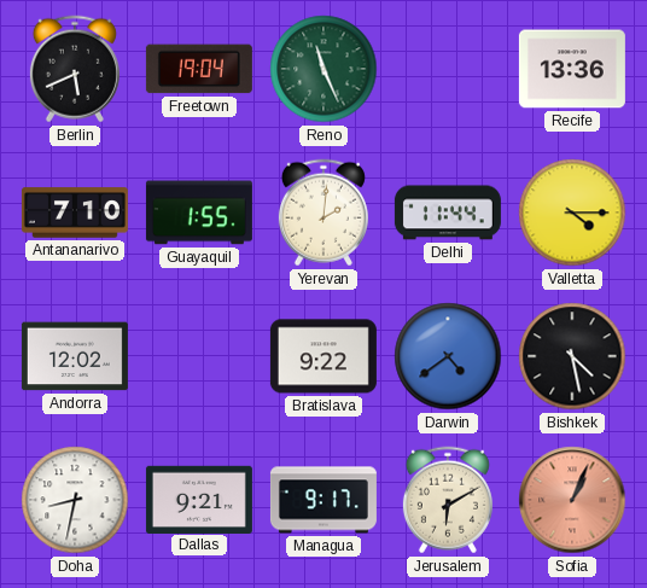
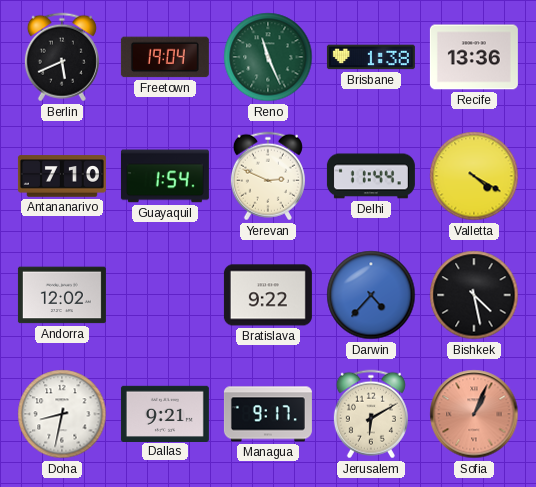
Brisbane: none -> 1:38
Guayaquil: 1:55 -> 1:54
Yerevan: 2:01 -> 2:49
Valletta: 4:15 -> 4:20
Darwin: 4:39 -> 4:37
